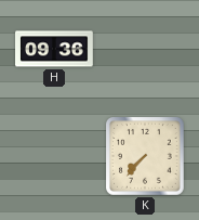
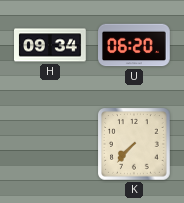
H: 09:36 -> 09:34
U: none -> 06:20
